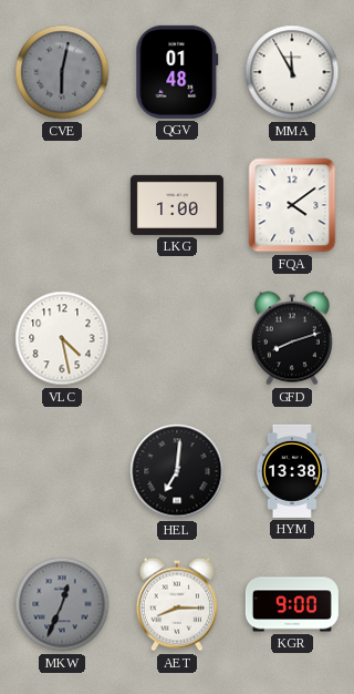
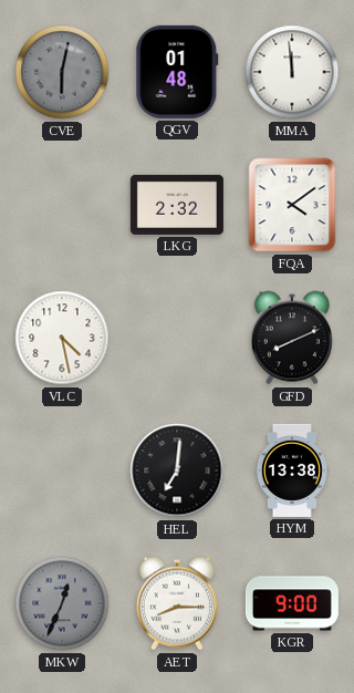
MMA: 11:55 -> 11:59
LKG: 1:00 -> 2:32
GFD: 8:12 -> 8:11
